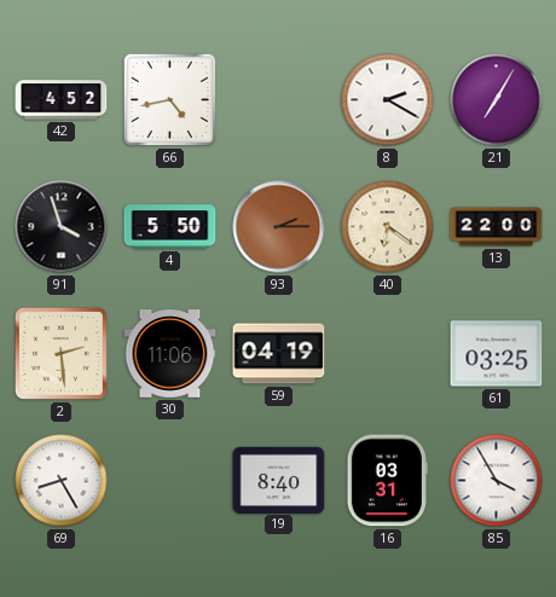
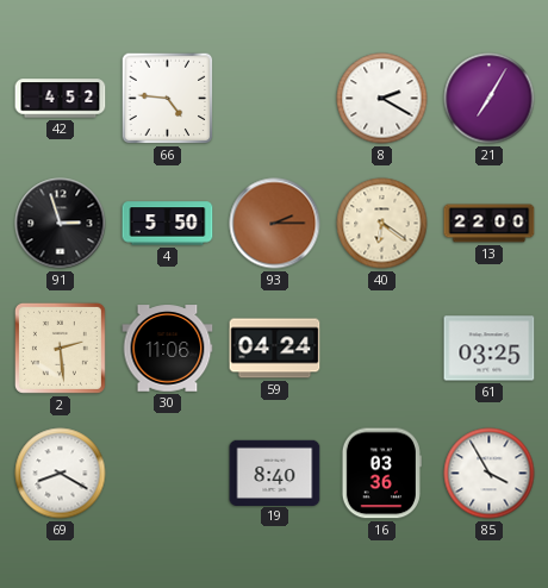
66: 4:43 -> 4:46
91: 3:57 -> 2:57
59: 04:19 -> 04:24
69: 8:25 -> 8:20
16: 03:31 -> 03:36
